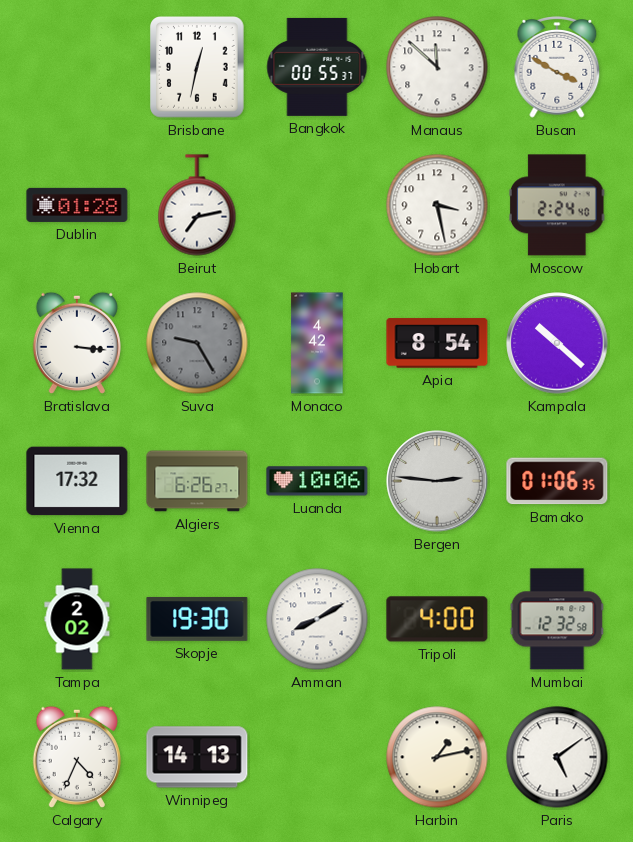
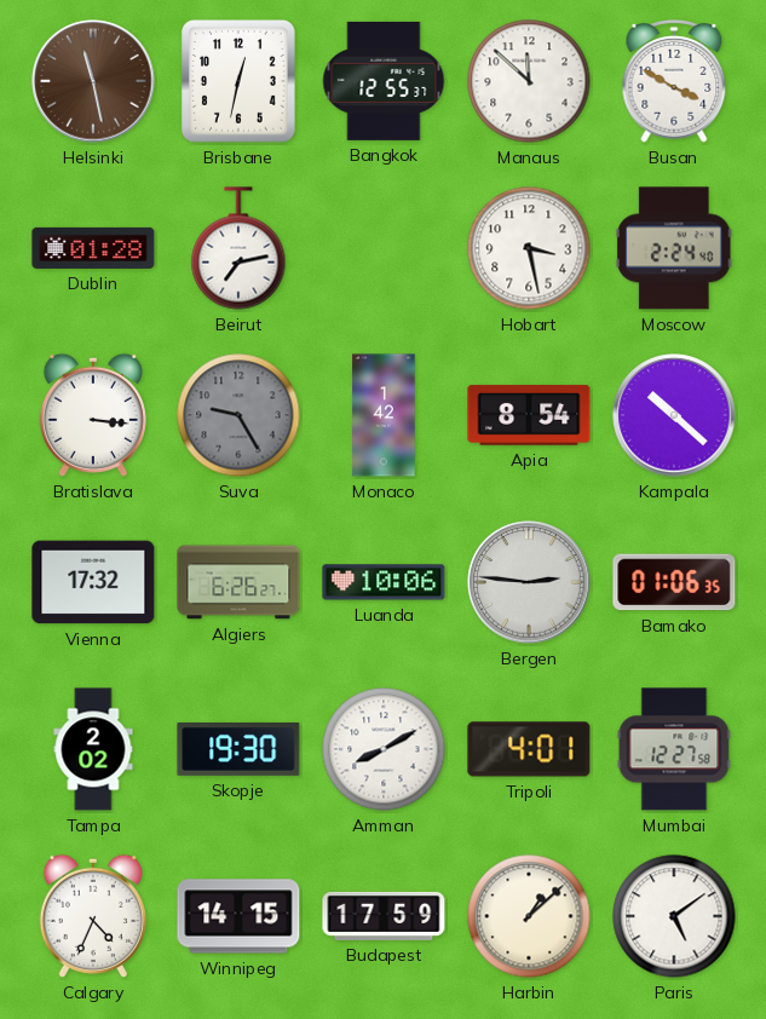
Helsinki: none -> 11:28
Bangkok: 00:55 -> 12:55
Monaco: 4:42 -> 1:42
Tripoli: 4:00 -> 4:01
Mumbai: 12:32 -> 12:27
Winnipeg: 14:13 -> 14:15
Budapest: none -> 17:59
Harbin: 1:13 -> 1:08
